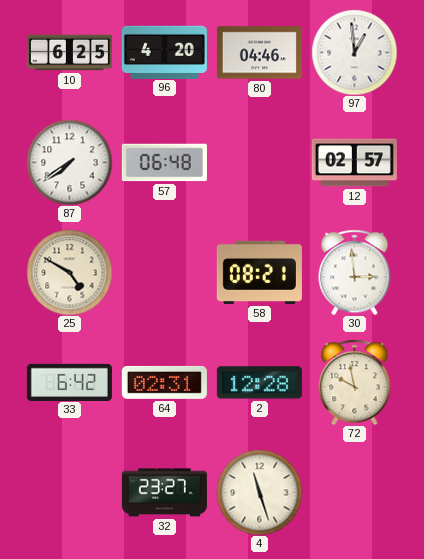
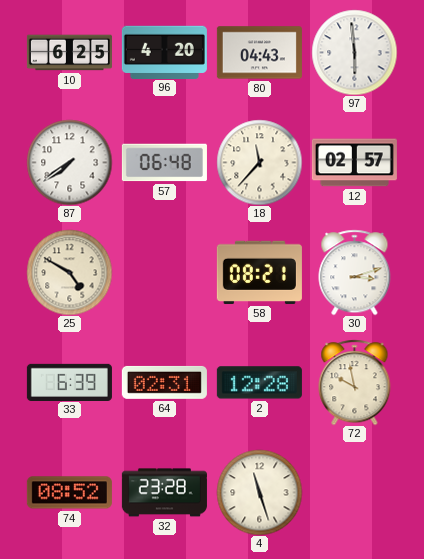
80: 04:46 -> 04:43
97: 12:59 -> 5:59
18: none -> 11:37
30: 2:59 -> 3:12
33: 6:42 -> 6:39
74: none -> 08:52
32: 23:27 -> 23:28
